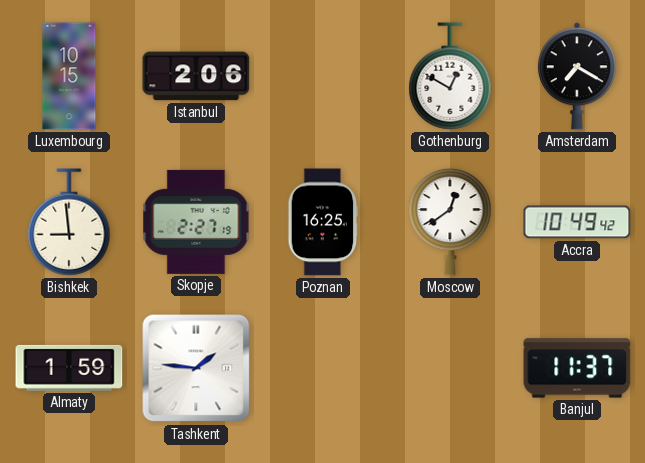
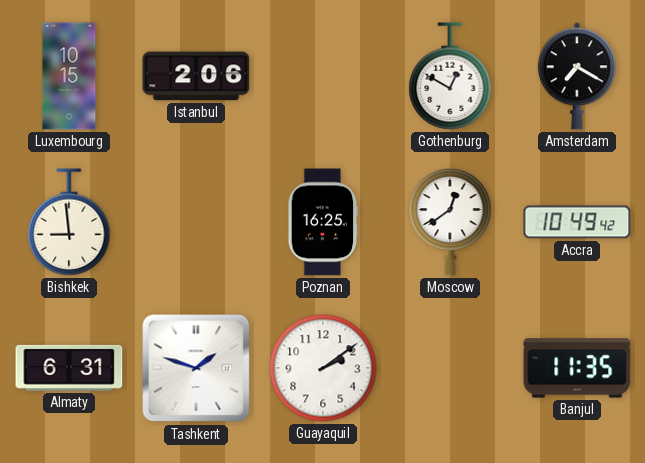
Skopje: 2:27 -> none
Almaty: 1:59 -> 6:31
Tashkent: 1:46 -> 1:48
Guayaquil: none -> 2:09
Banjul: 11:37 -> 11:35
